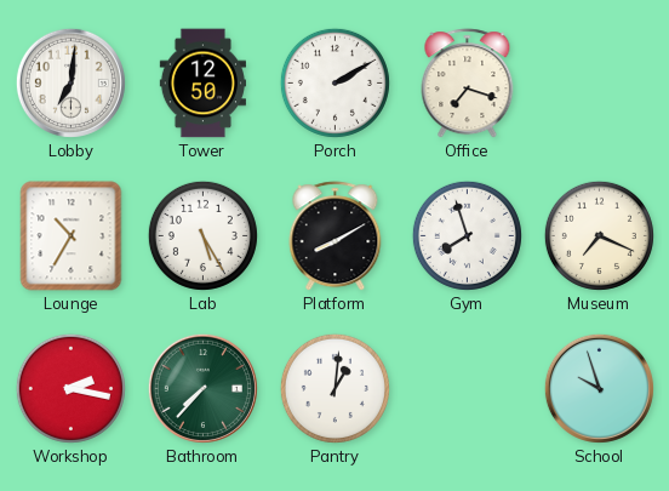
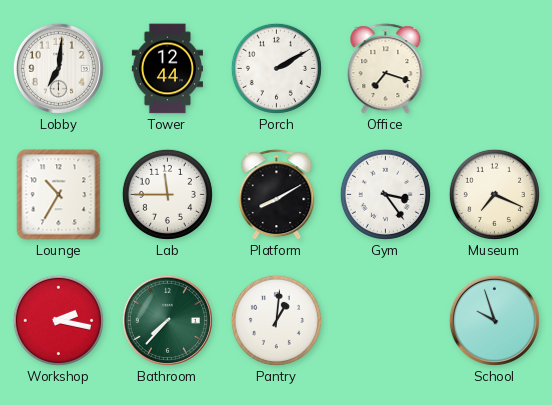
Tower: 12:50 -> 12:44
Lab: 5:25 -> 11:45
Gym: 7:57 -> 3:24
